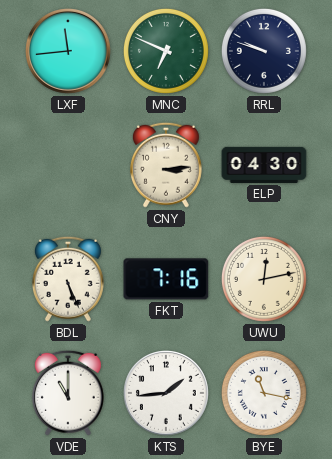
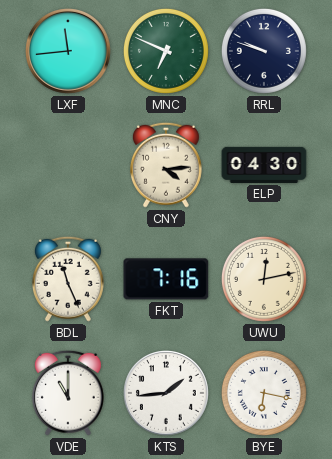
CNY: 3:14 -> 4:14
BDL: 5:26 -> 11:26
BYE: 11:17 -> 6:17
